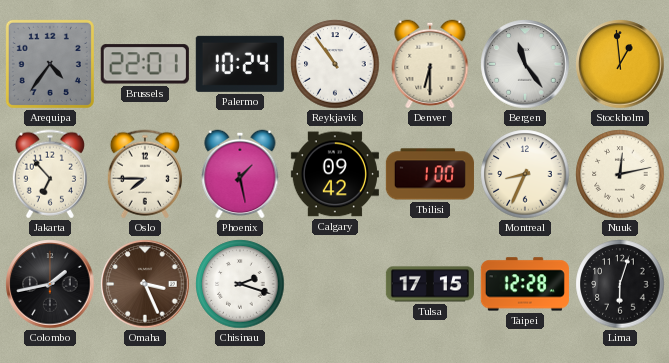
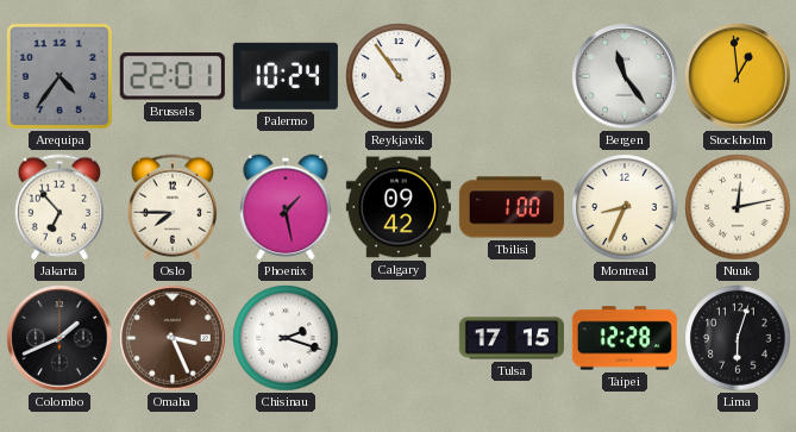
Denver: 6:30 -> none
Colombo: 1:43 -> 1:41
